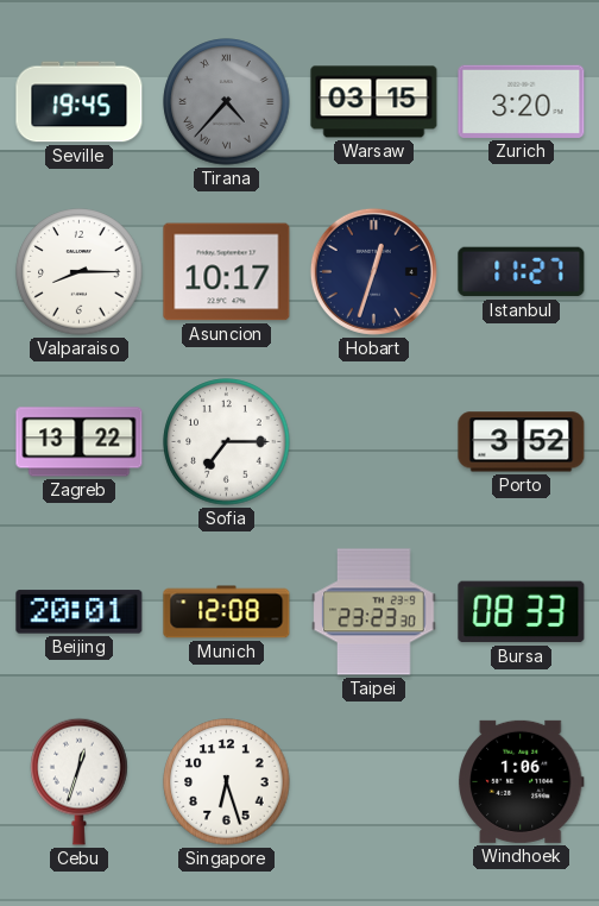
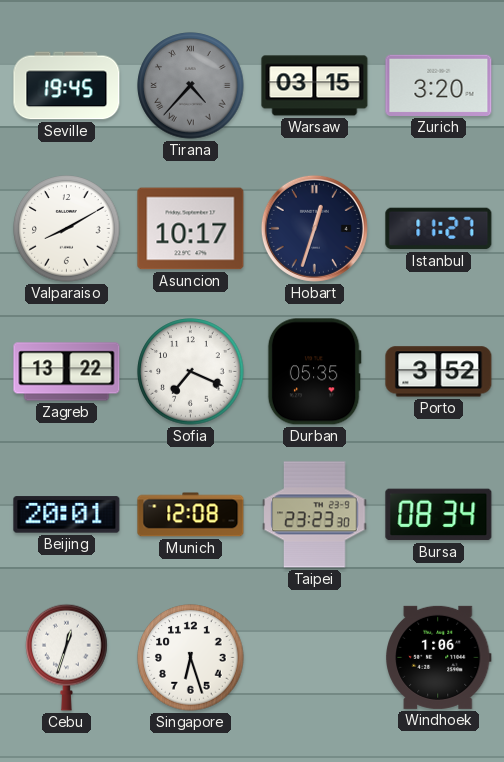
Valparaiso: 8:15 -> 8:10
Sofia: 7:15 -> 7:19
Durban: none -> 05:35
Bursa: 08:33 -> 08:34
